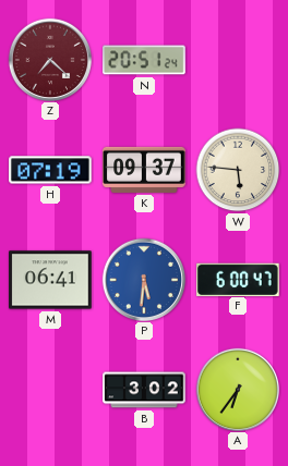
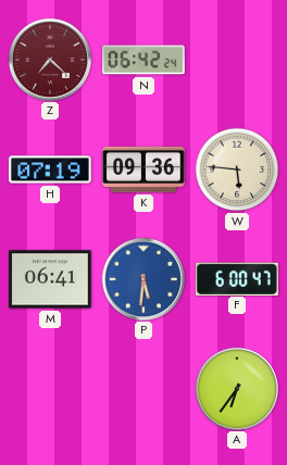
N: 20:51 -> 06:42
K: 09:37 -> 09:36
B: 3:02 -> none
